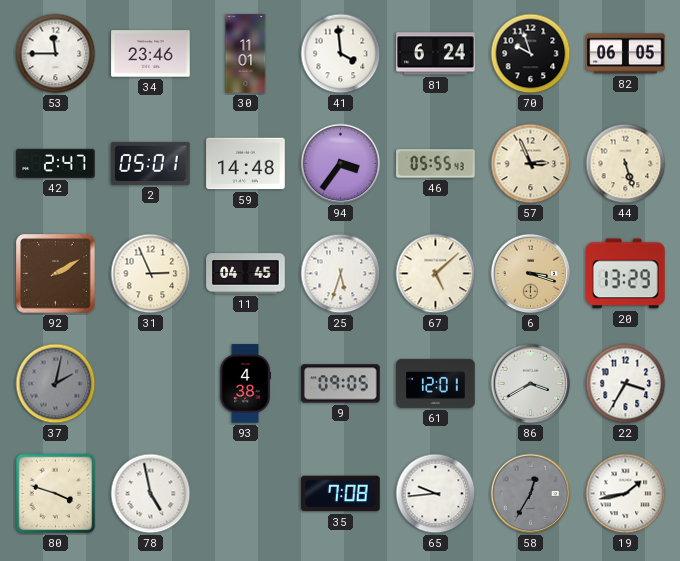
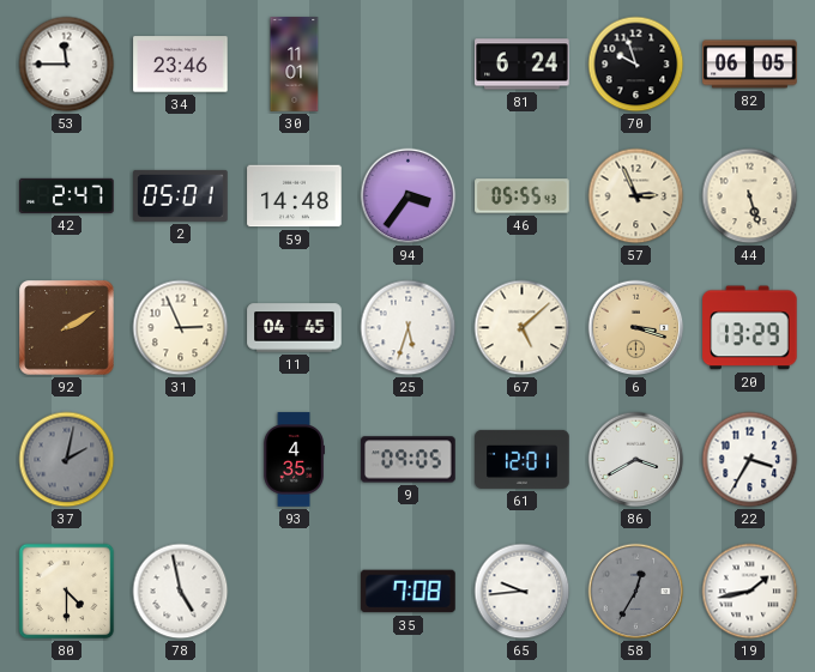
41: 3:59 -> none
93: 4:38 -> 4:35
80: 3:48 -> 4:30
